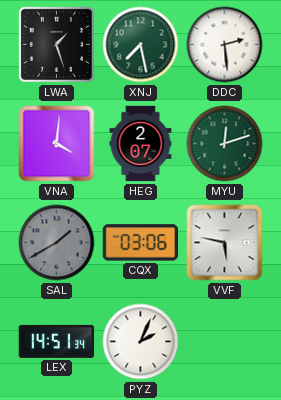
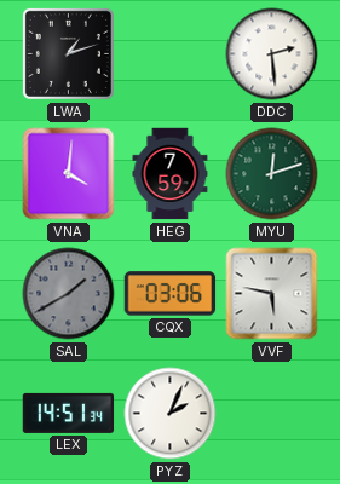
LWA: 1:27 -> 1:12
XNJ: 7:28 -> none
HEG: 2:07 -> 7:59
